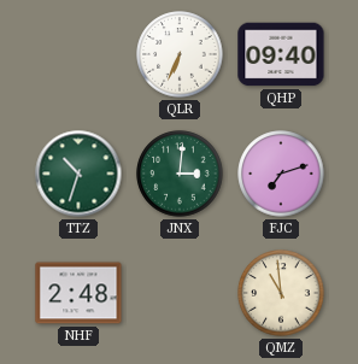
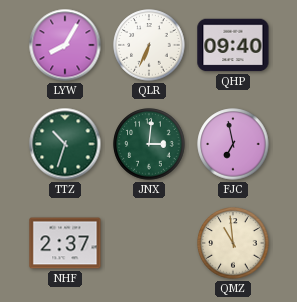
LYW: none -> 8:05
FJC: 7:12 -> 6:58
NHF: 2:48 -> 2:37
